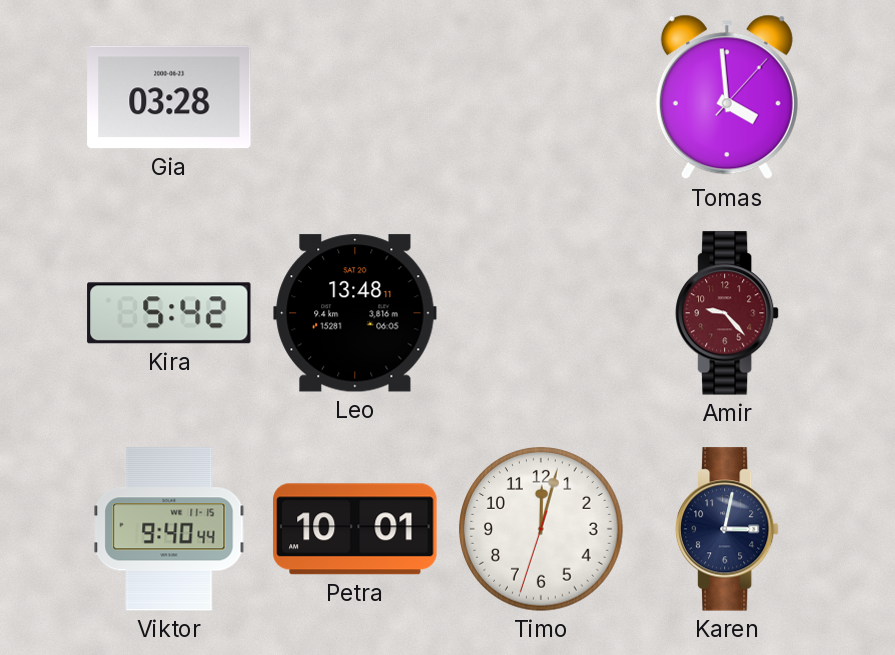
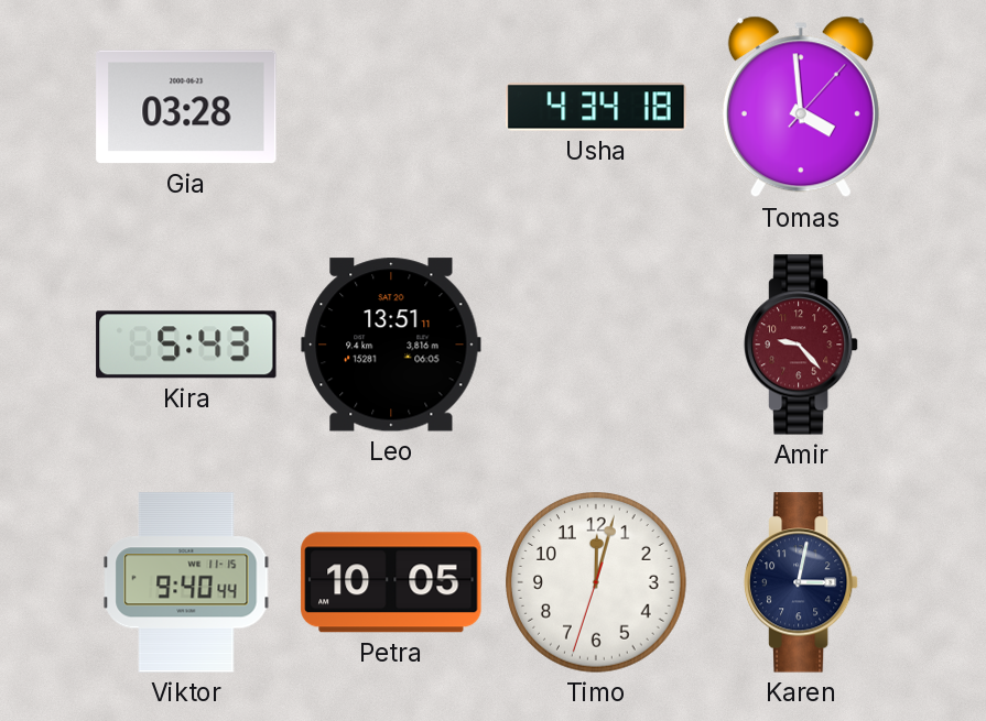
Usha: none -> 4:34
Kira: 5:42 -> 5:43
Leo: 13:48 -> 13:51
Petra: 10:01 -> 10:05
